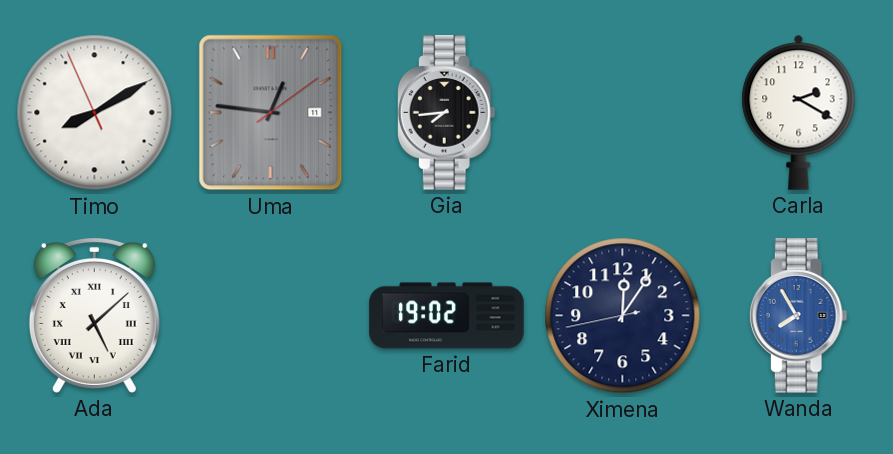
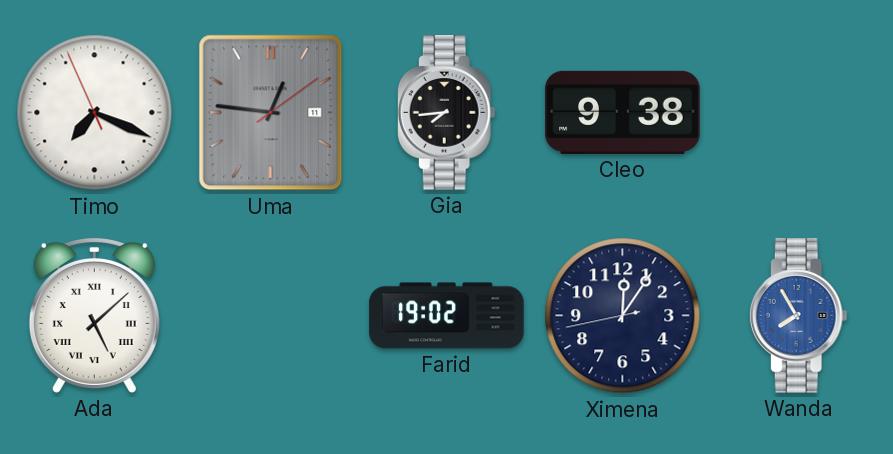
Timo: 8:09 -> 7:18
Cleo: none -> 9:38
Carla: 2:20 -> none
